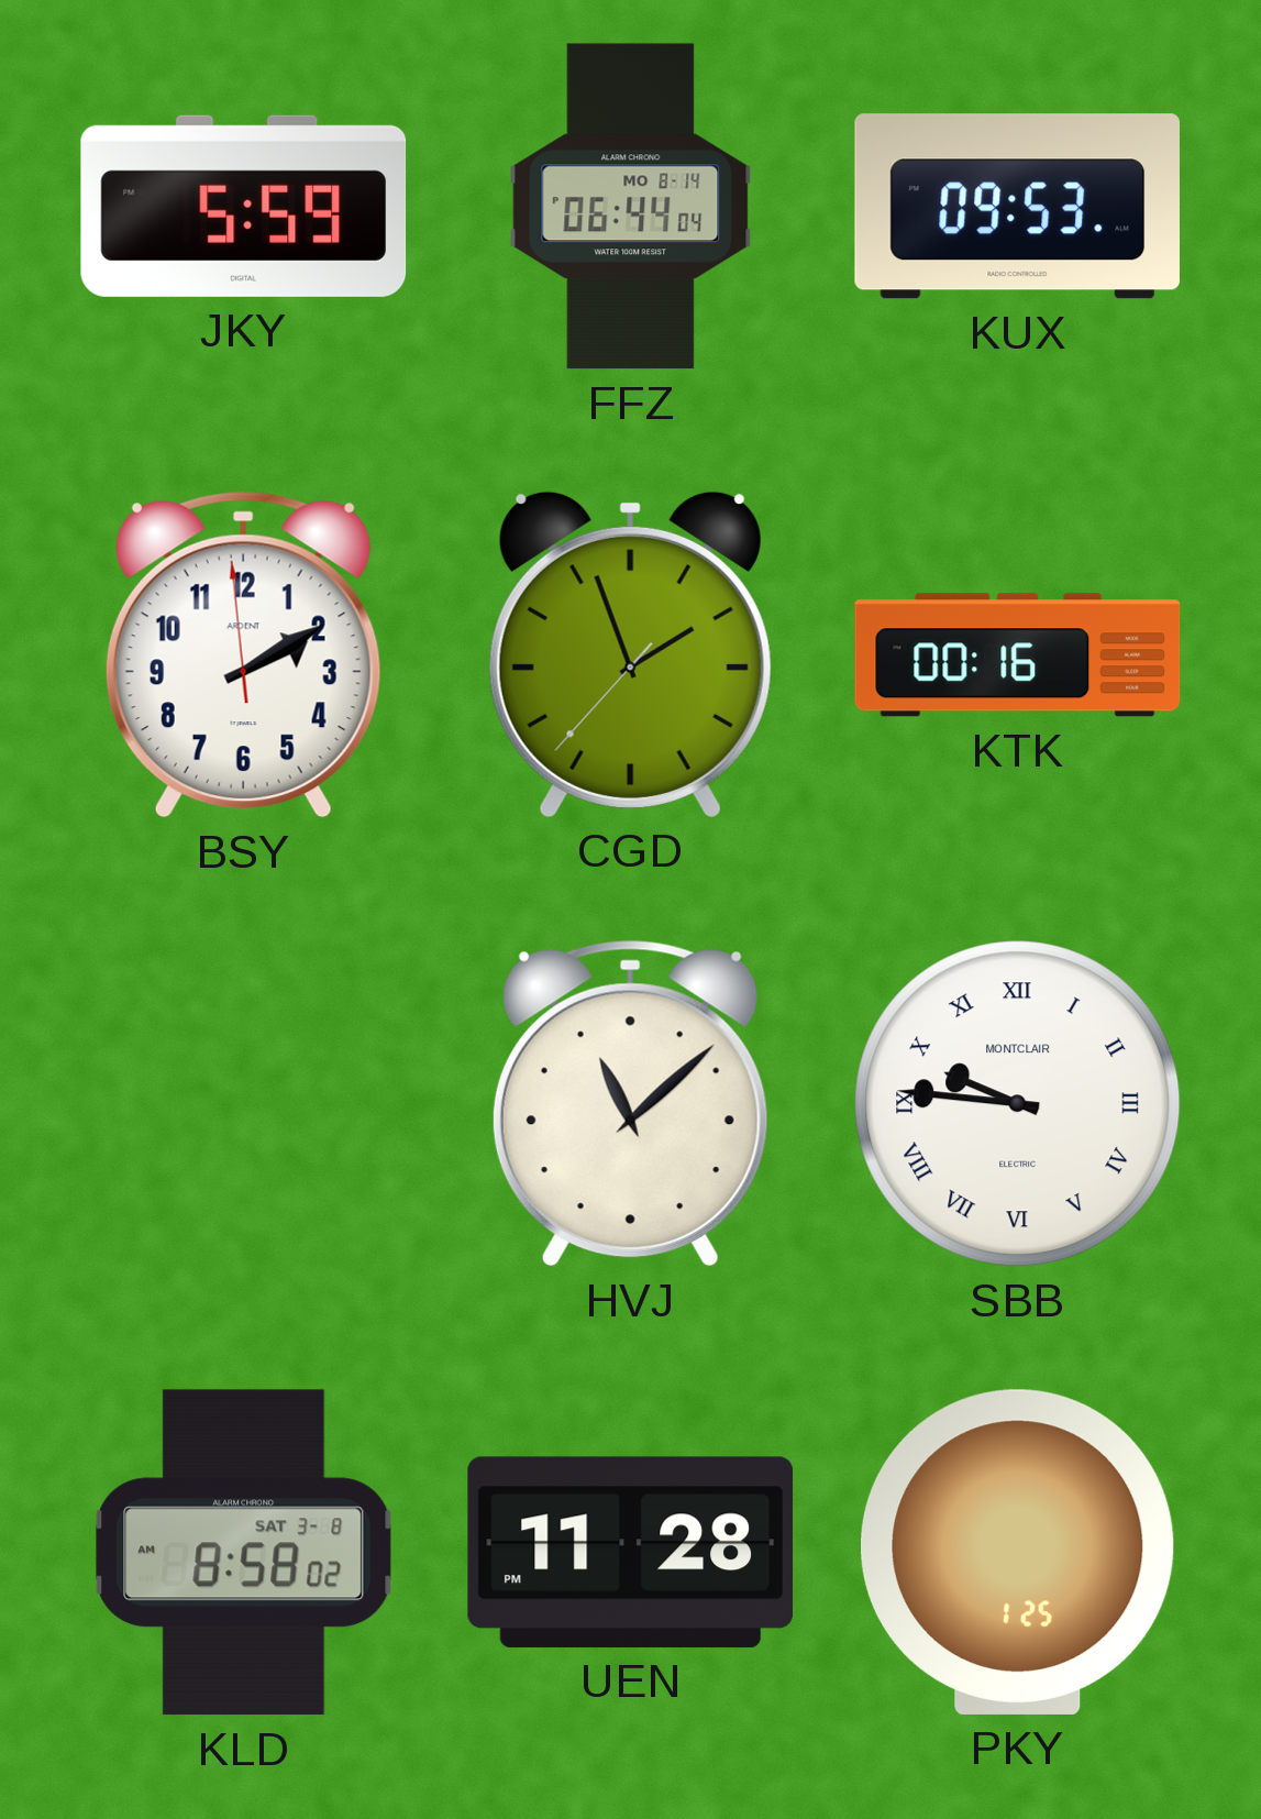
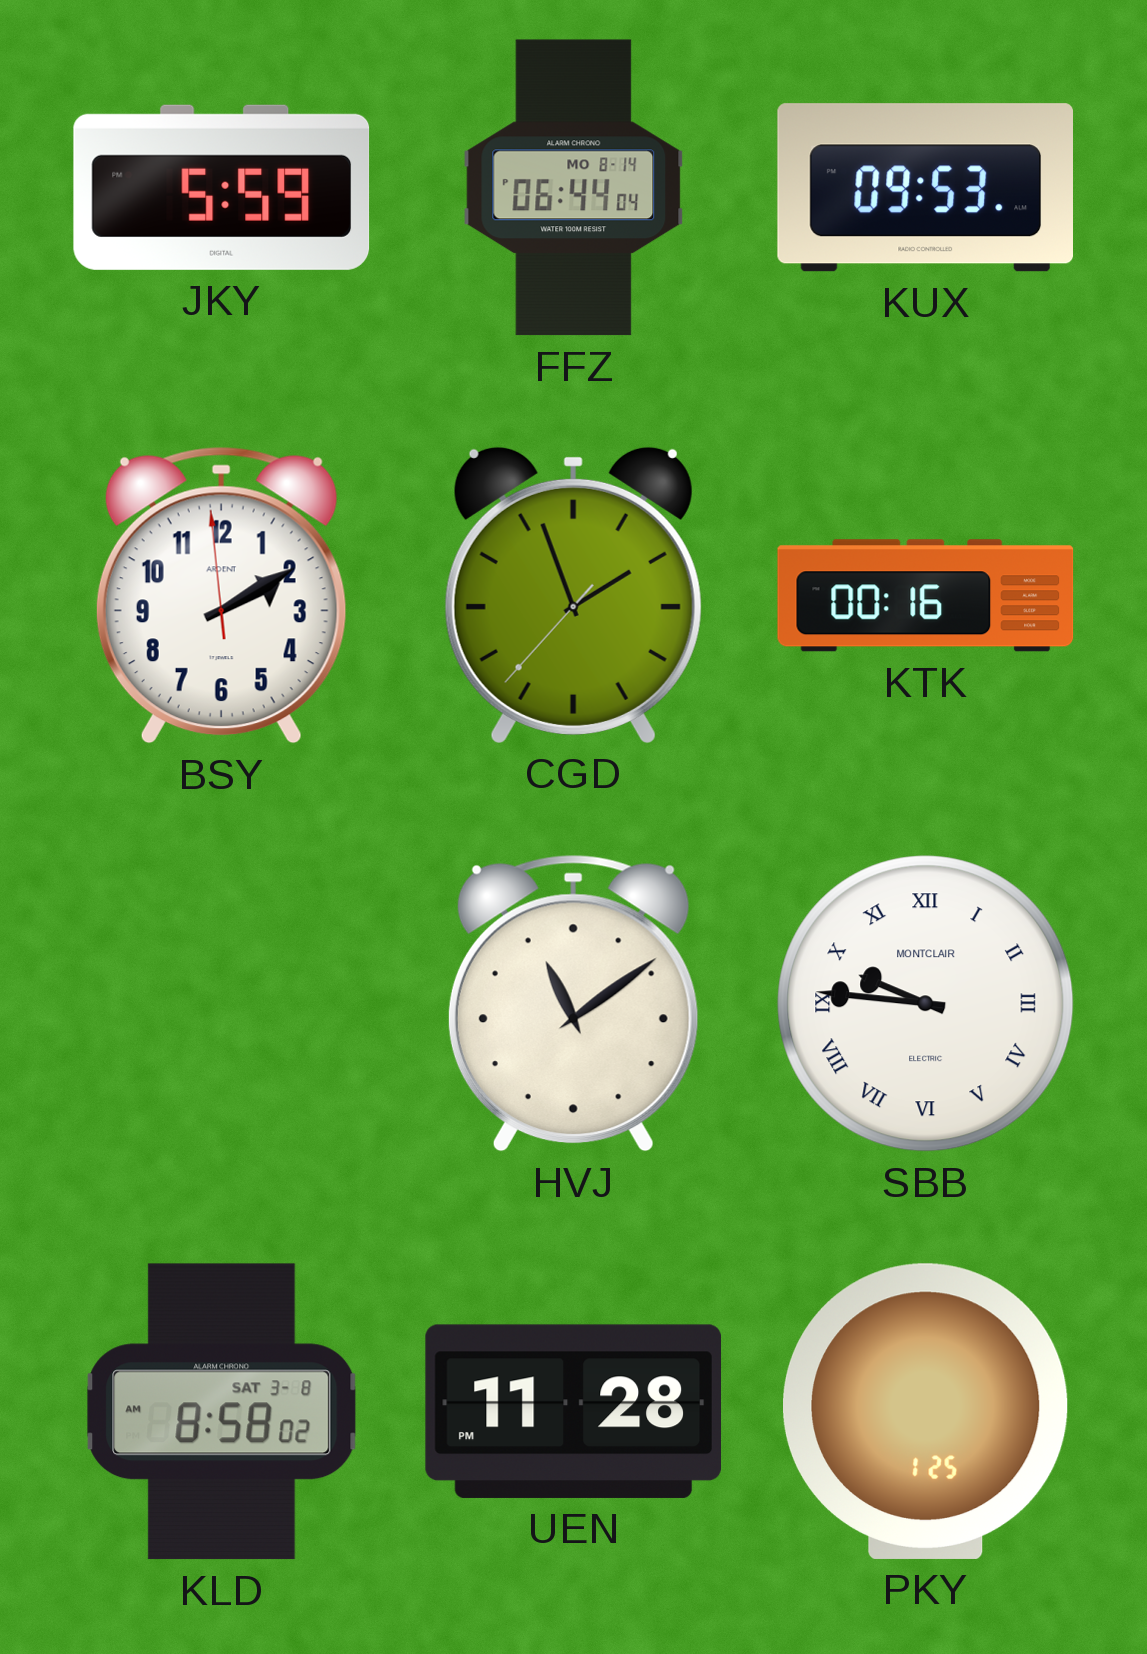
HVJ: 11:08 -> 11:09
